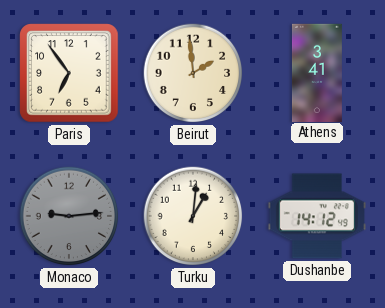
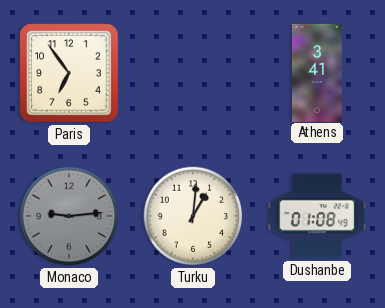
Beirut: 1:59 -> none
Dushanbe: 14:12 -> 01:08
